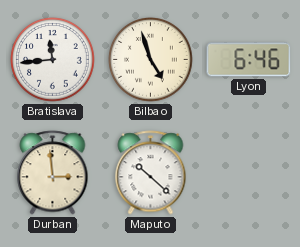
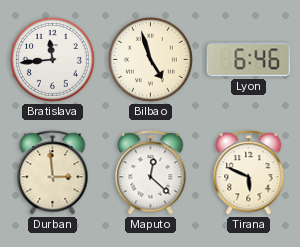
Maputo: 10:22 -> 12:22
Tirana: none -> 5:49
